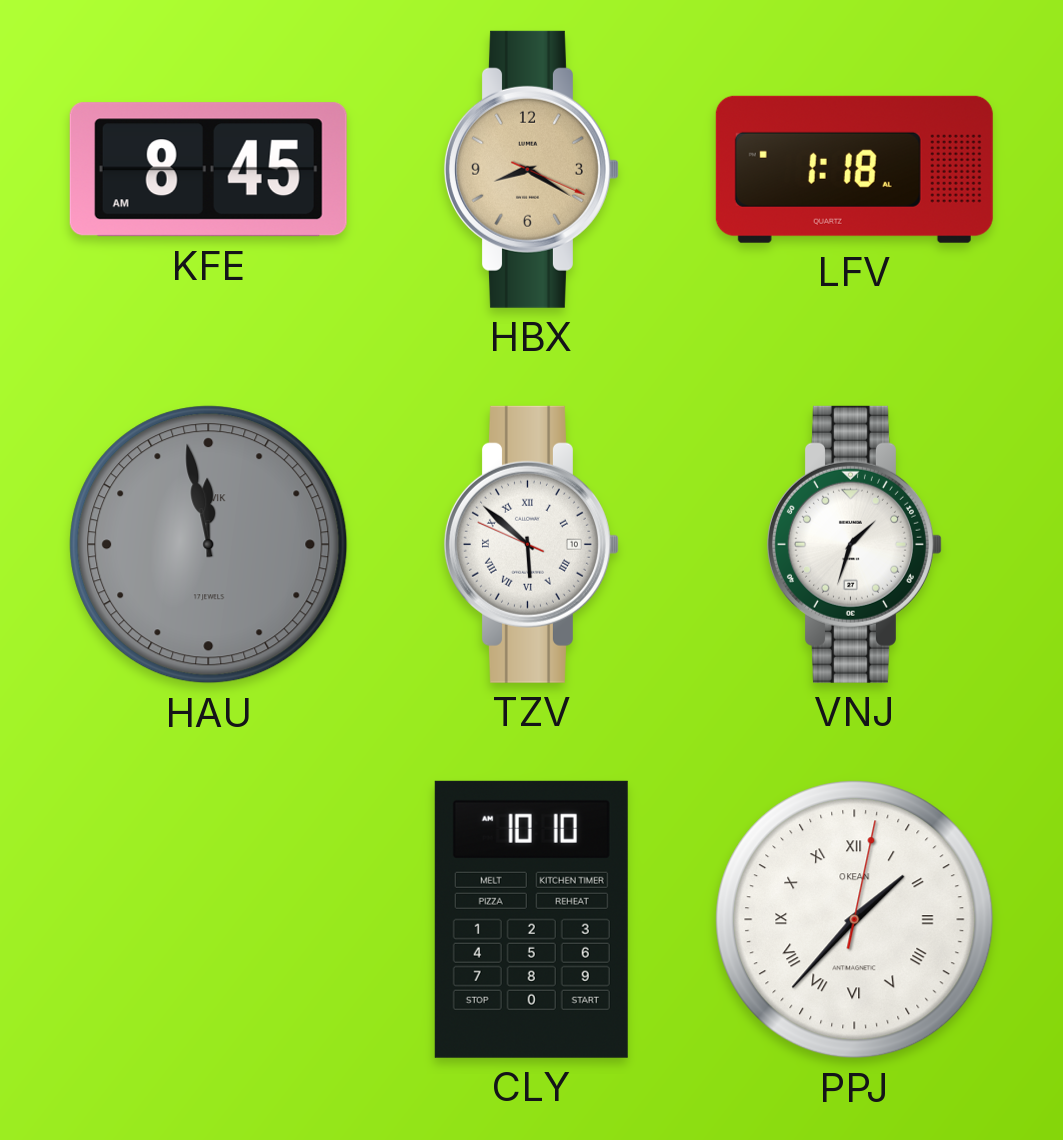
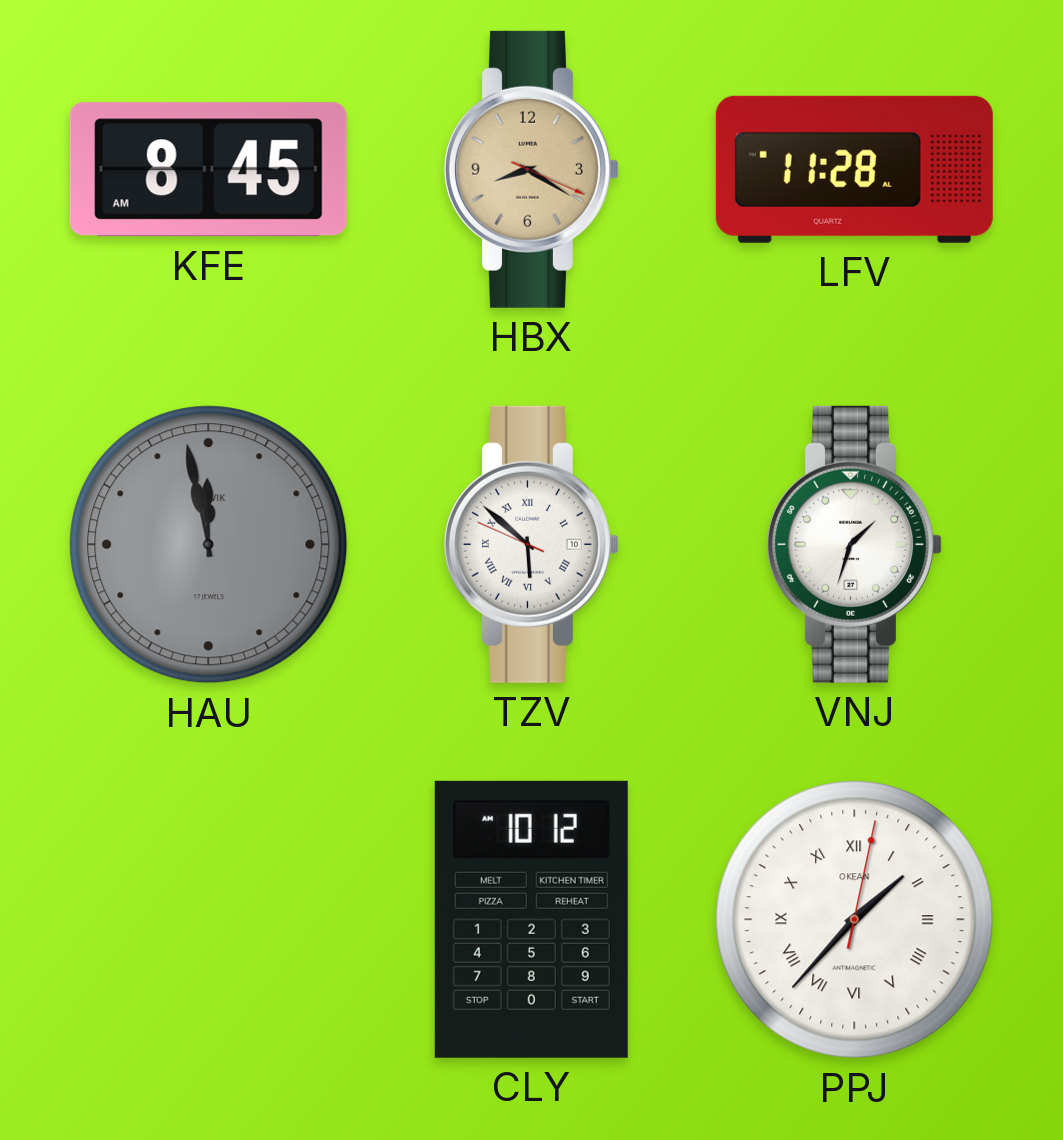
LFV: 1:18 -> 11:28
CLY: 10:10 -> 10:12
